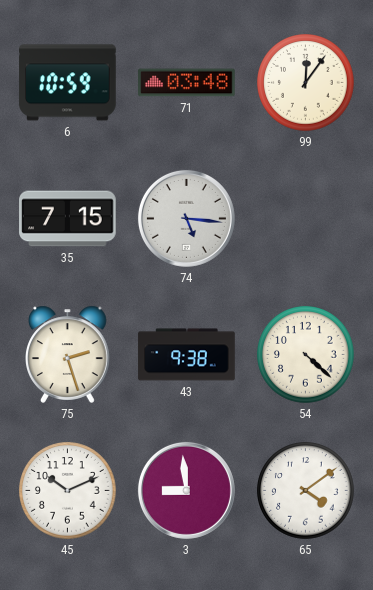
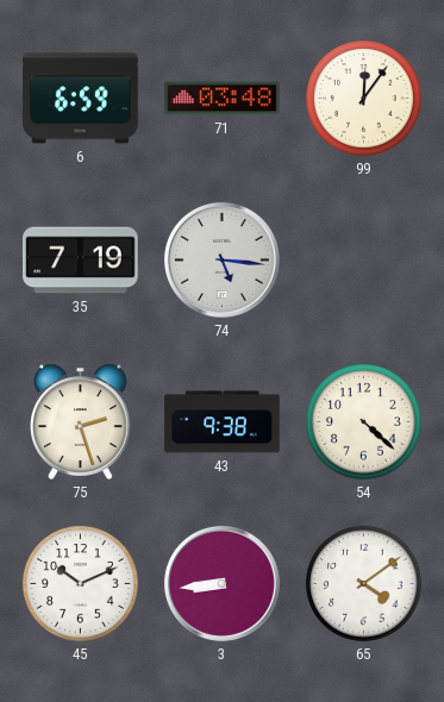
6: 10:59 -> 6:59
35: 7:15 -> 7:19
3: 8:59 -> 8:44
